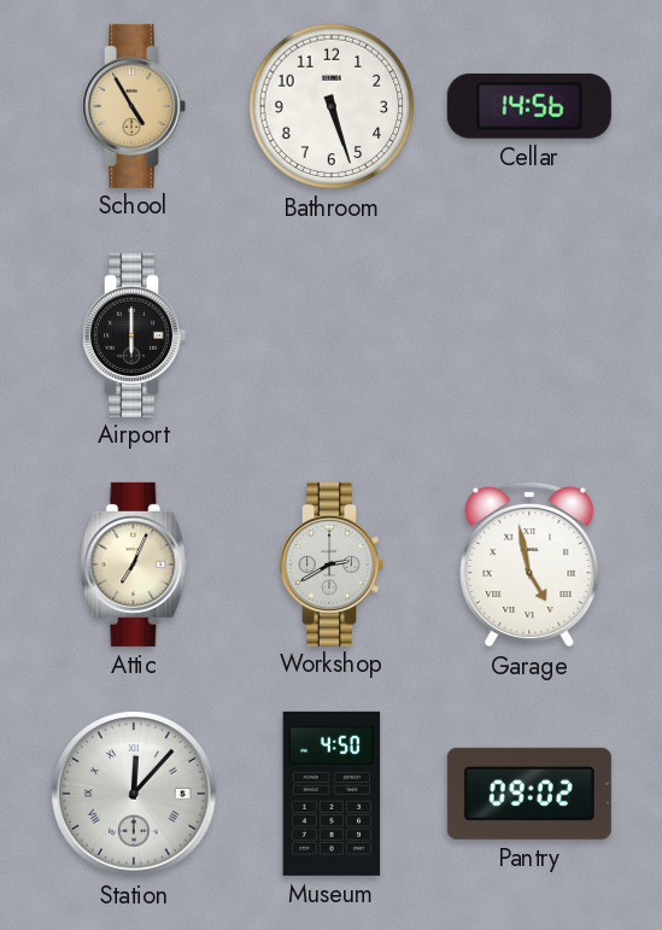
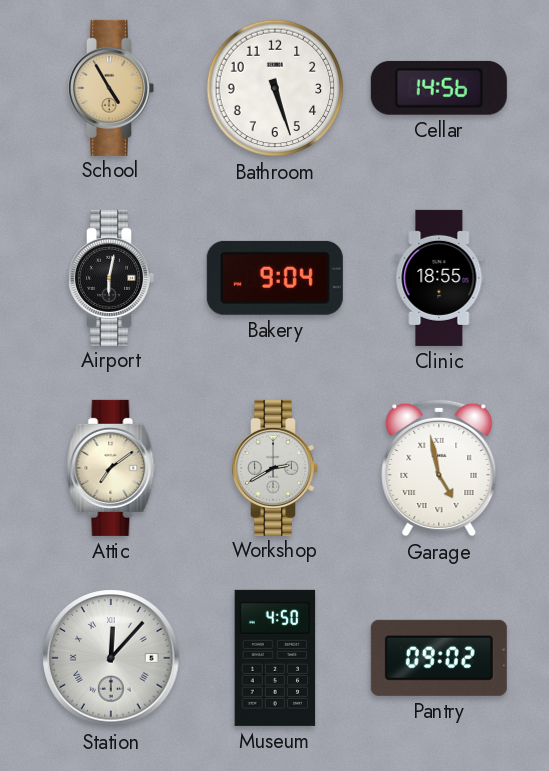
Airport: 6:00 -> 6:02
Bakery: none -> 9:04
Clinic: none -> 18:55
Attic: 7:04 -> 7:09
